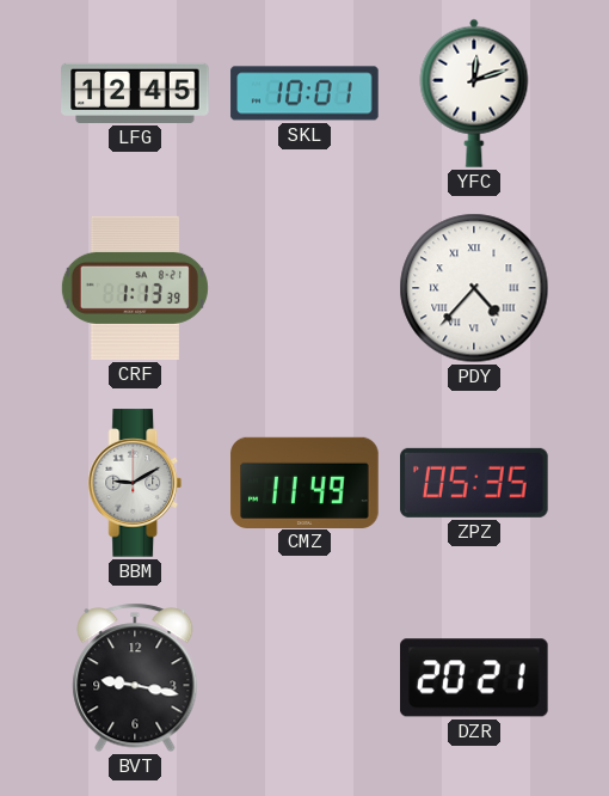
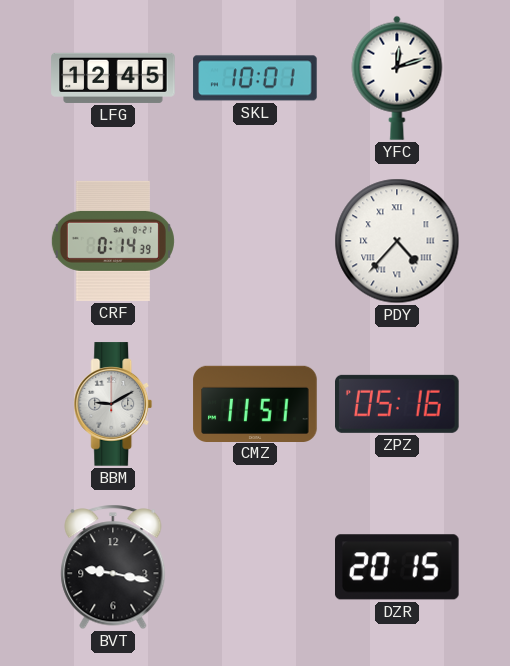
CRF: 1:13 -> 0:14
CMZ: 11:49 -> 11:51
ZPZ: 05:35 -> 05:16
DZR: 20:21 -> 20:15
